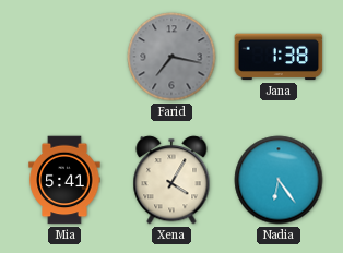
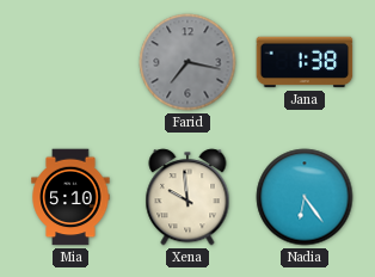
Mia: 5:41 -> 5:10
Xena: 4:05 -> 9:59
